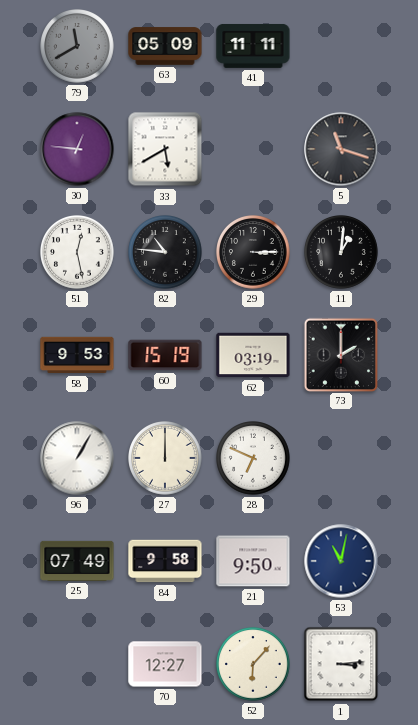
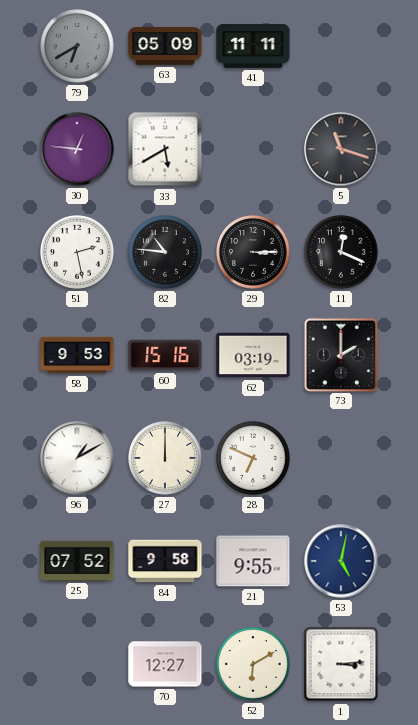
79: 11:40 -> 6:40
51: 12:28 -> 2:28
11: 1:01 -> 12:19
60: 15:19 -> 15:16
96: 1:05 -> 1:10
25: 07:49 -> 07:52
21: 9:50 -> 9:55
53: 11:02 -> 5:02
52: 6:07 -> 6:10
